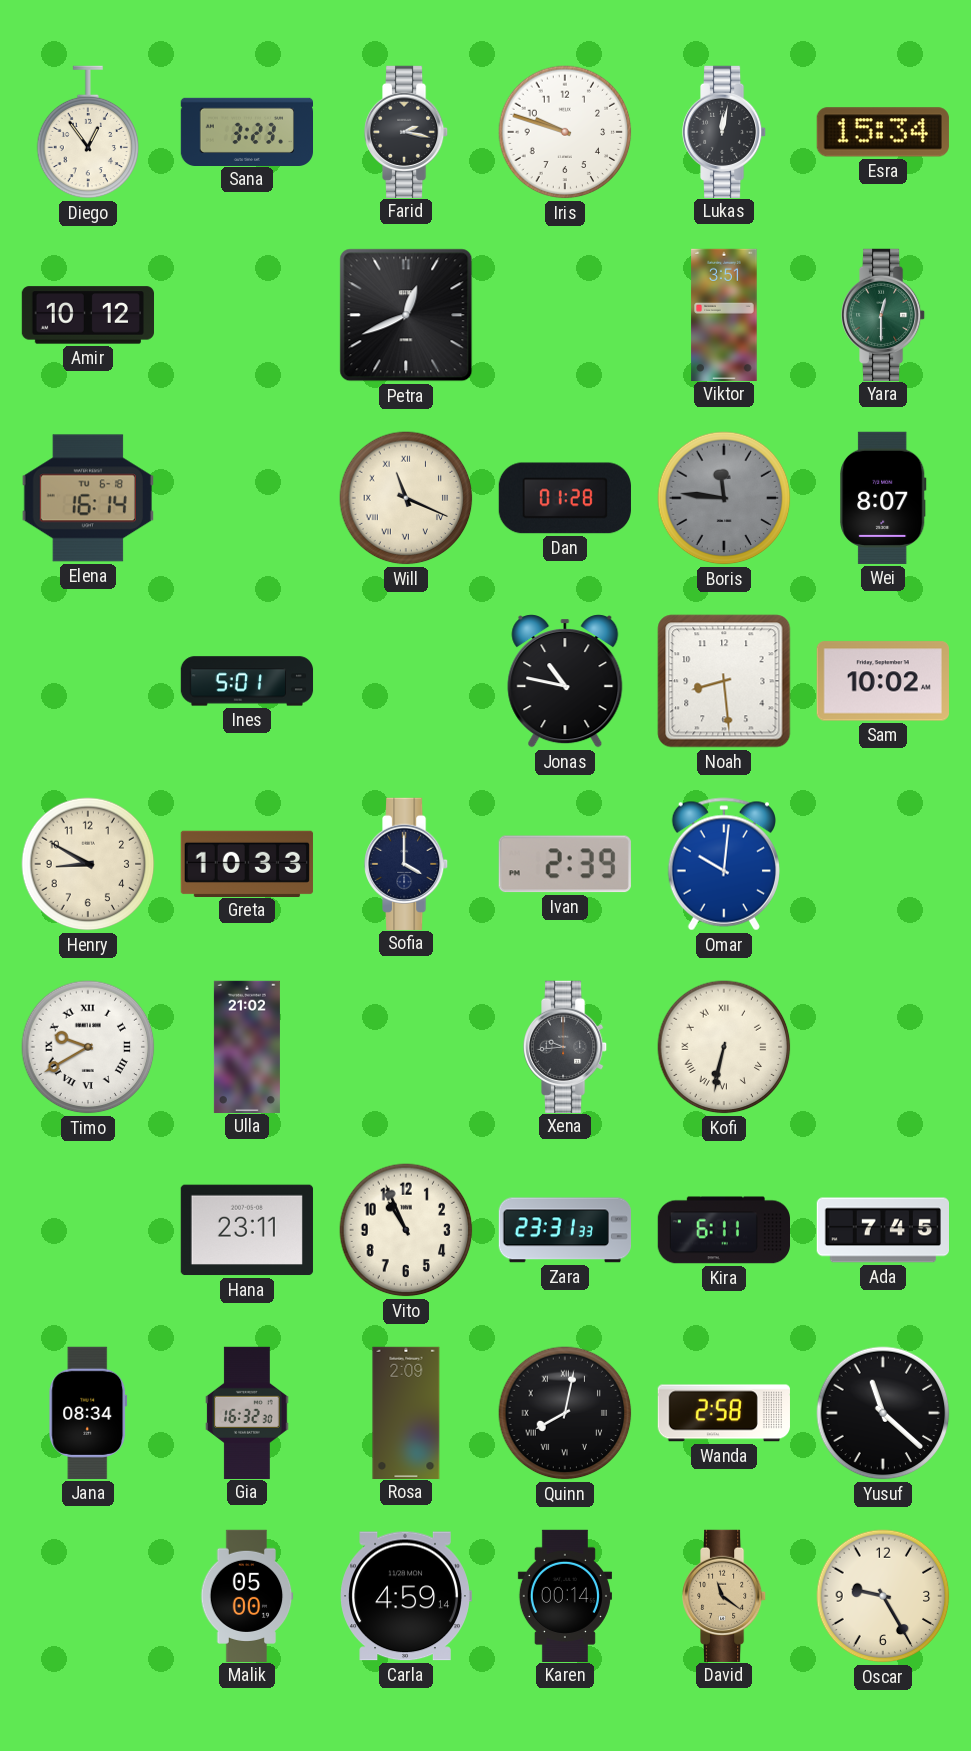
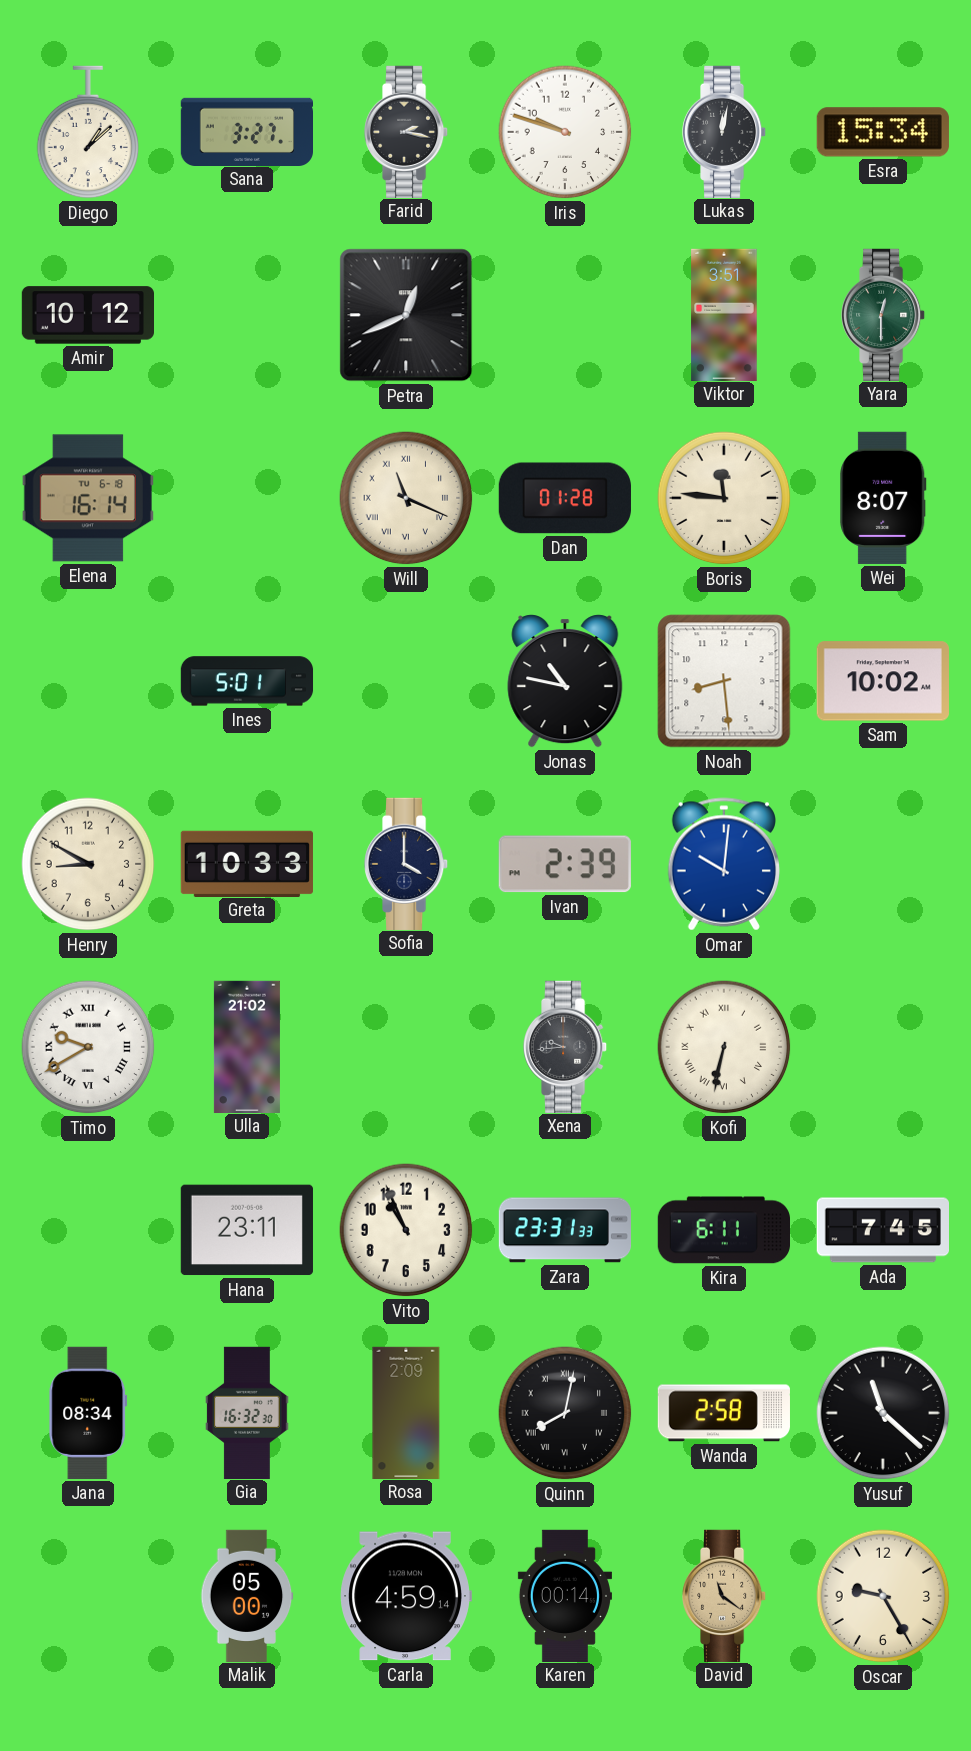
Diego: 12:54 -> 1:08
Sana: 3:23 -> 3:27
Boris dial: grey -> cream
